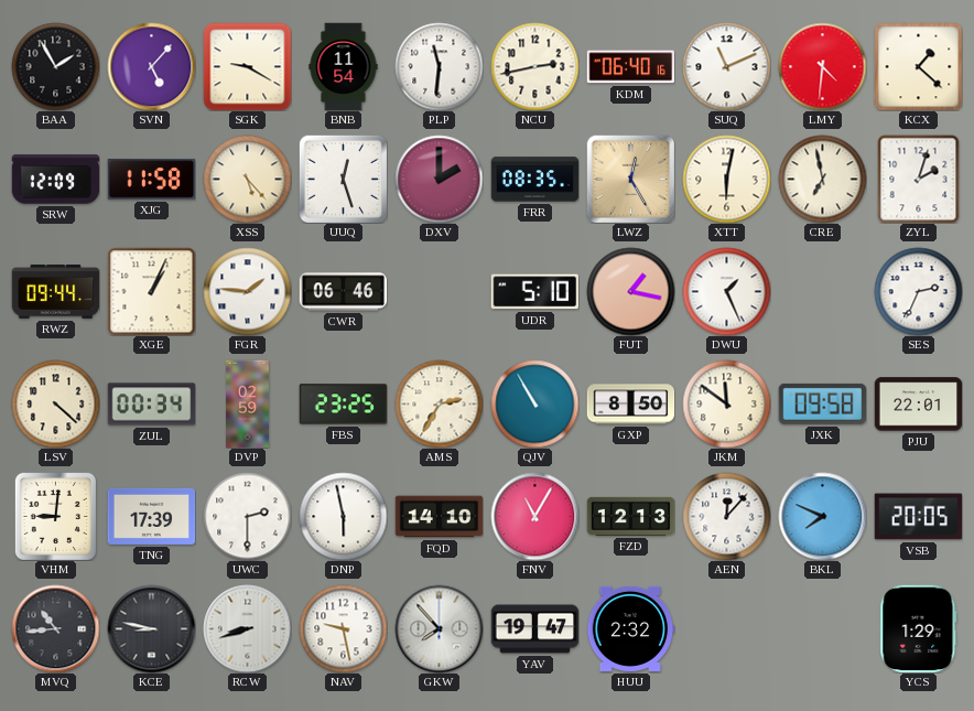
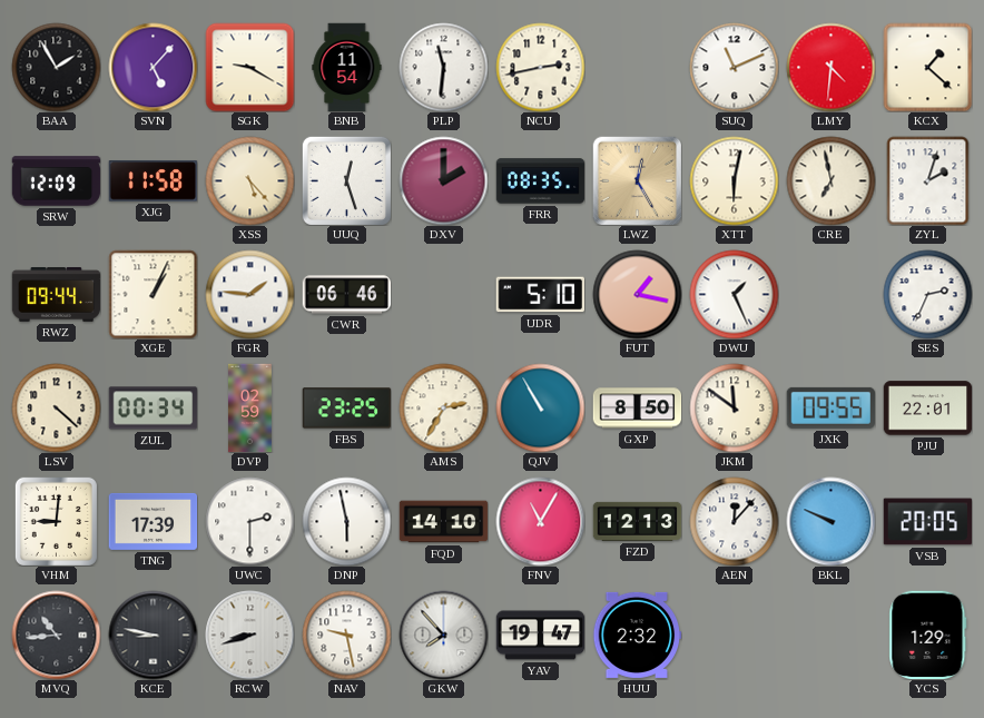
KDM: 06:40 -> none
JXK: 09:58 -> 09:55
BKL: 7:49 -> 9:49
